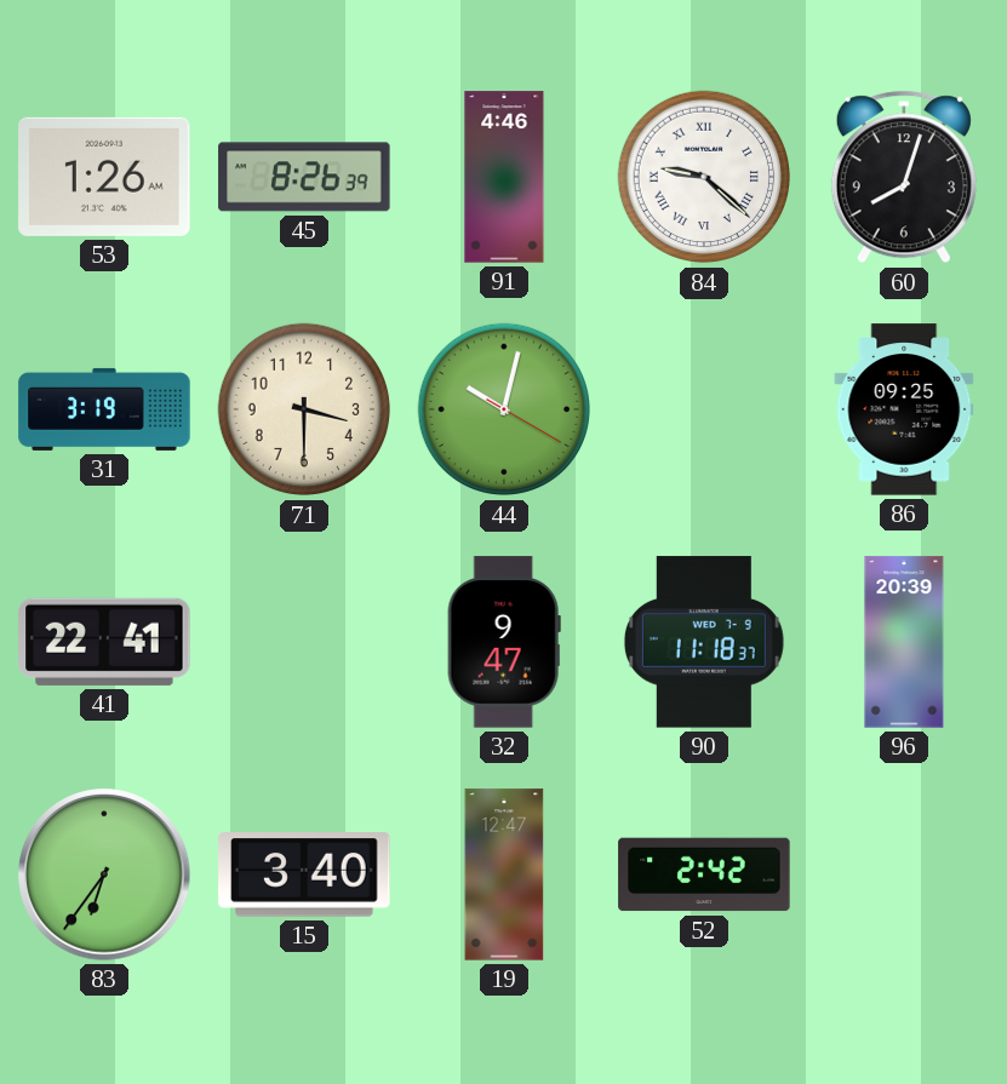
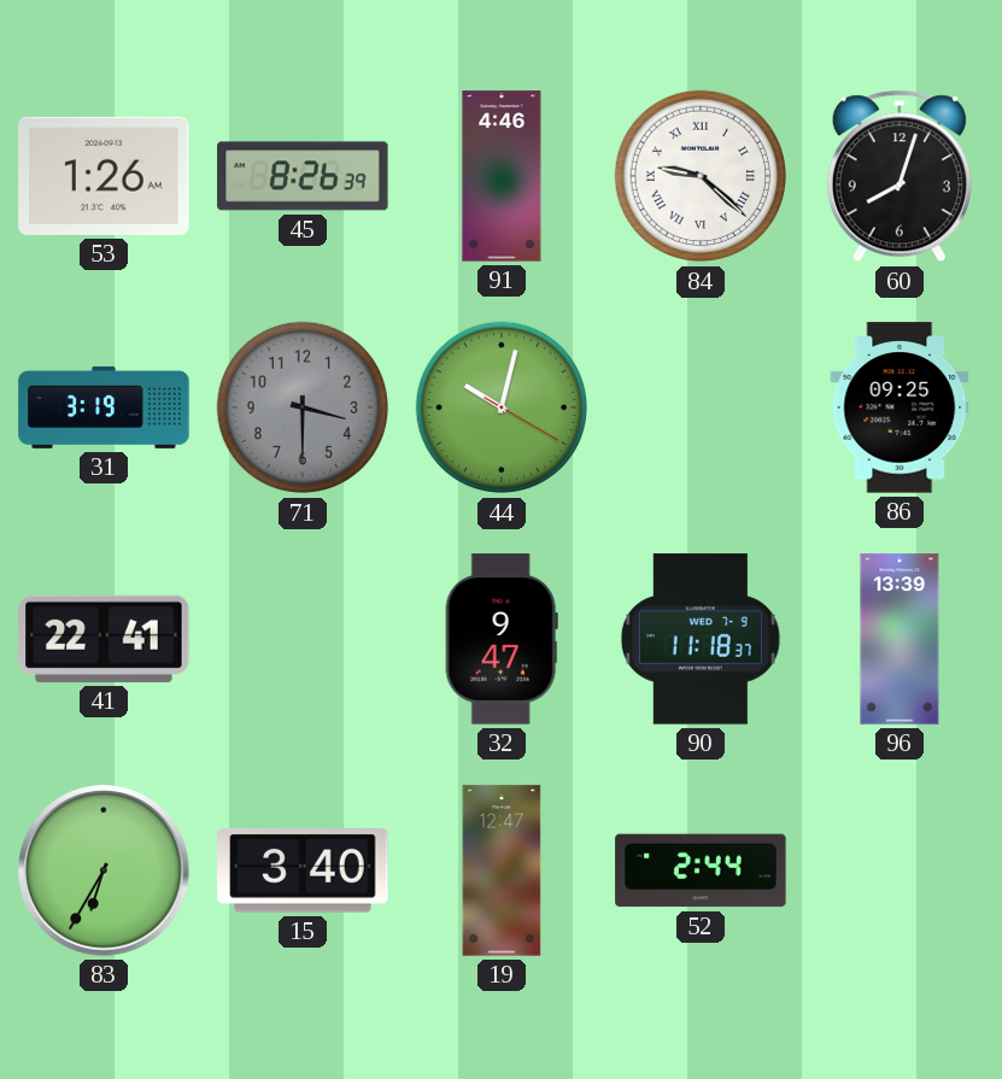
71 dial: cream -> grey
96: 20:39 -> 13:39
83: 6:36 -> 6:35
52: 2:42 -> 2:44
